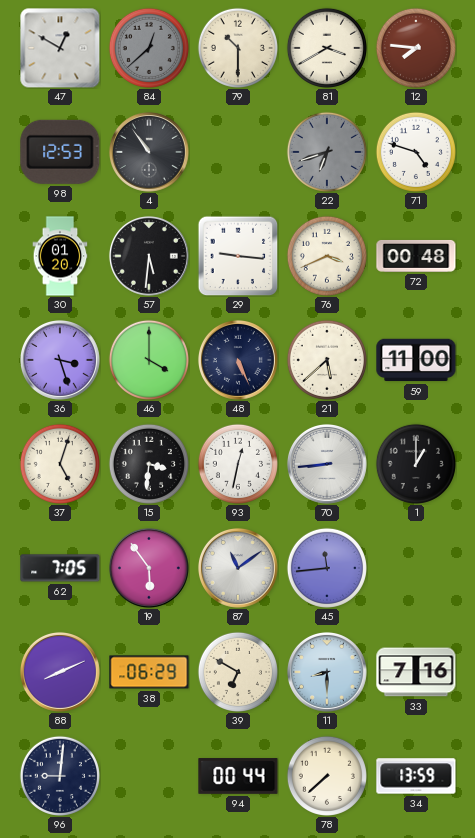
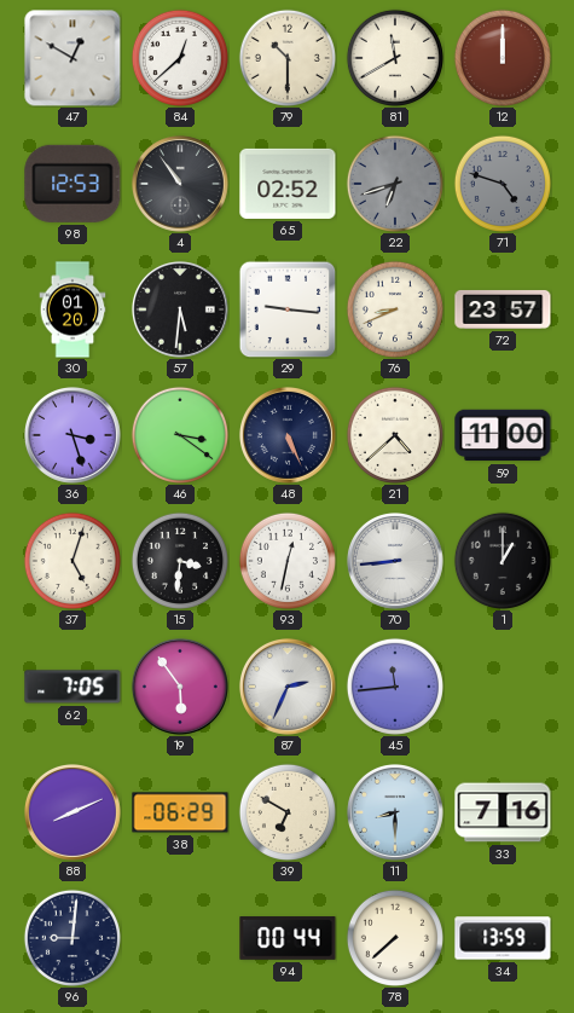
84 dial: grey -> white
81: 3:40 -> 11:40
12: 7:46 -> 12:00
65: none -> 02:52
71 dial: white -> grey
76: 3:41 -> 8:41
72: 00:48 -> 23:57
46: 4:00 -> 3:21
21: 5:38 -> 4:38
87: 11:09 -> 2:34
